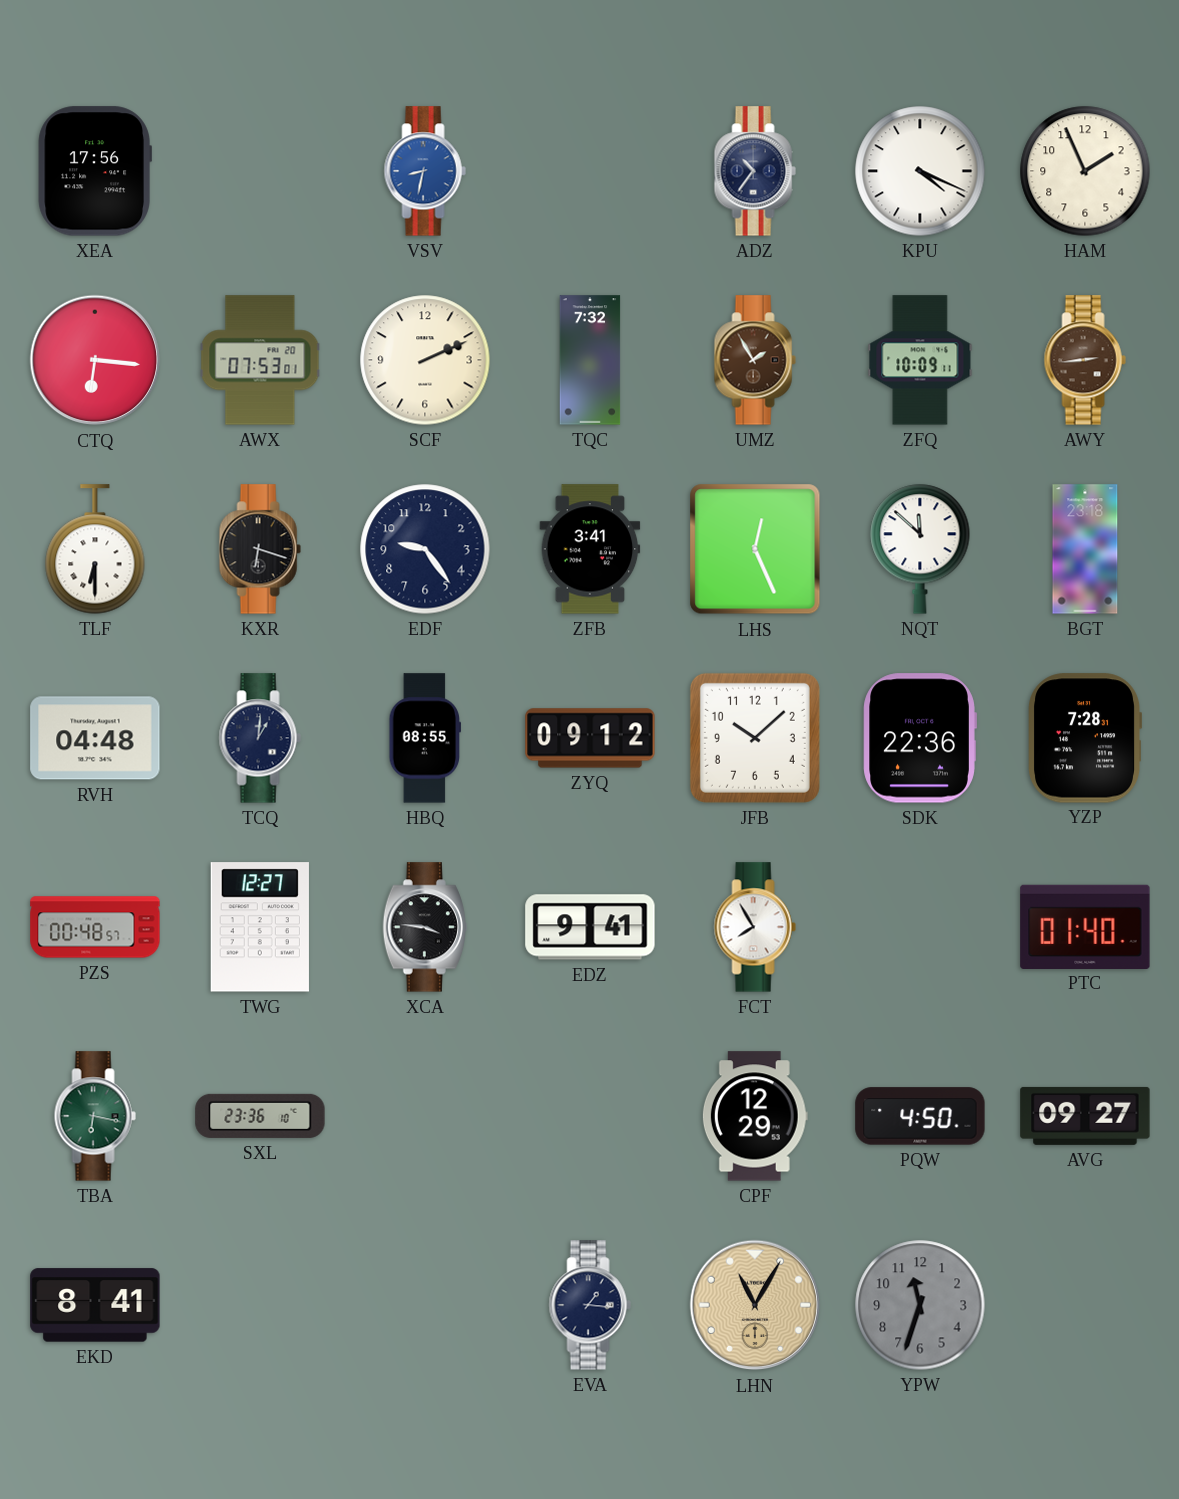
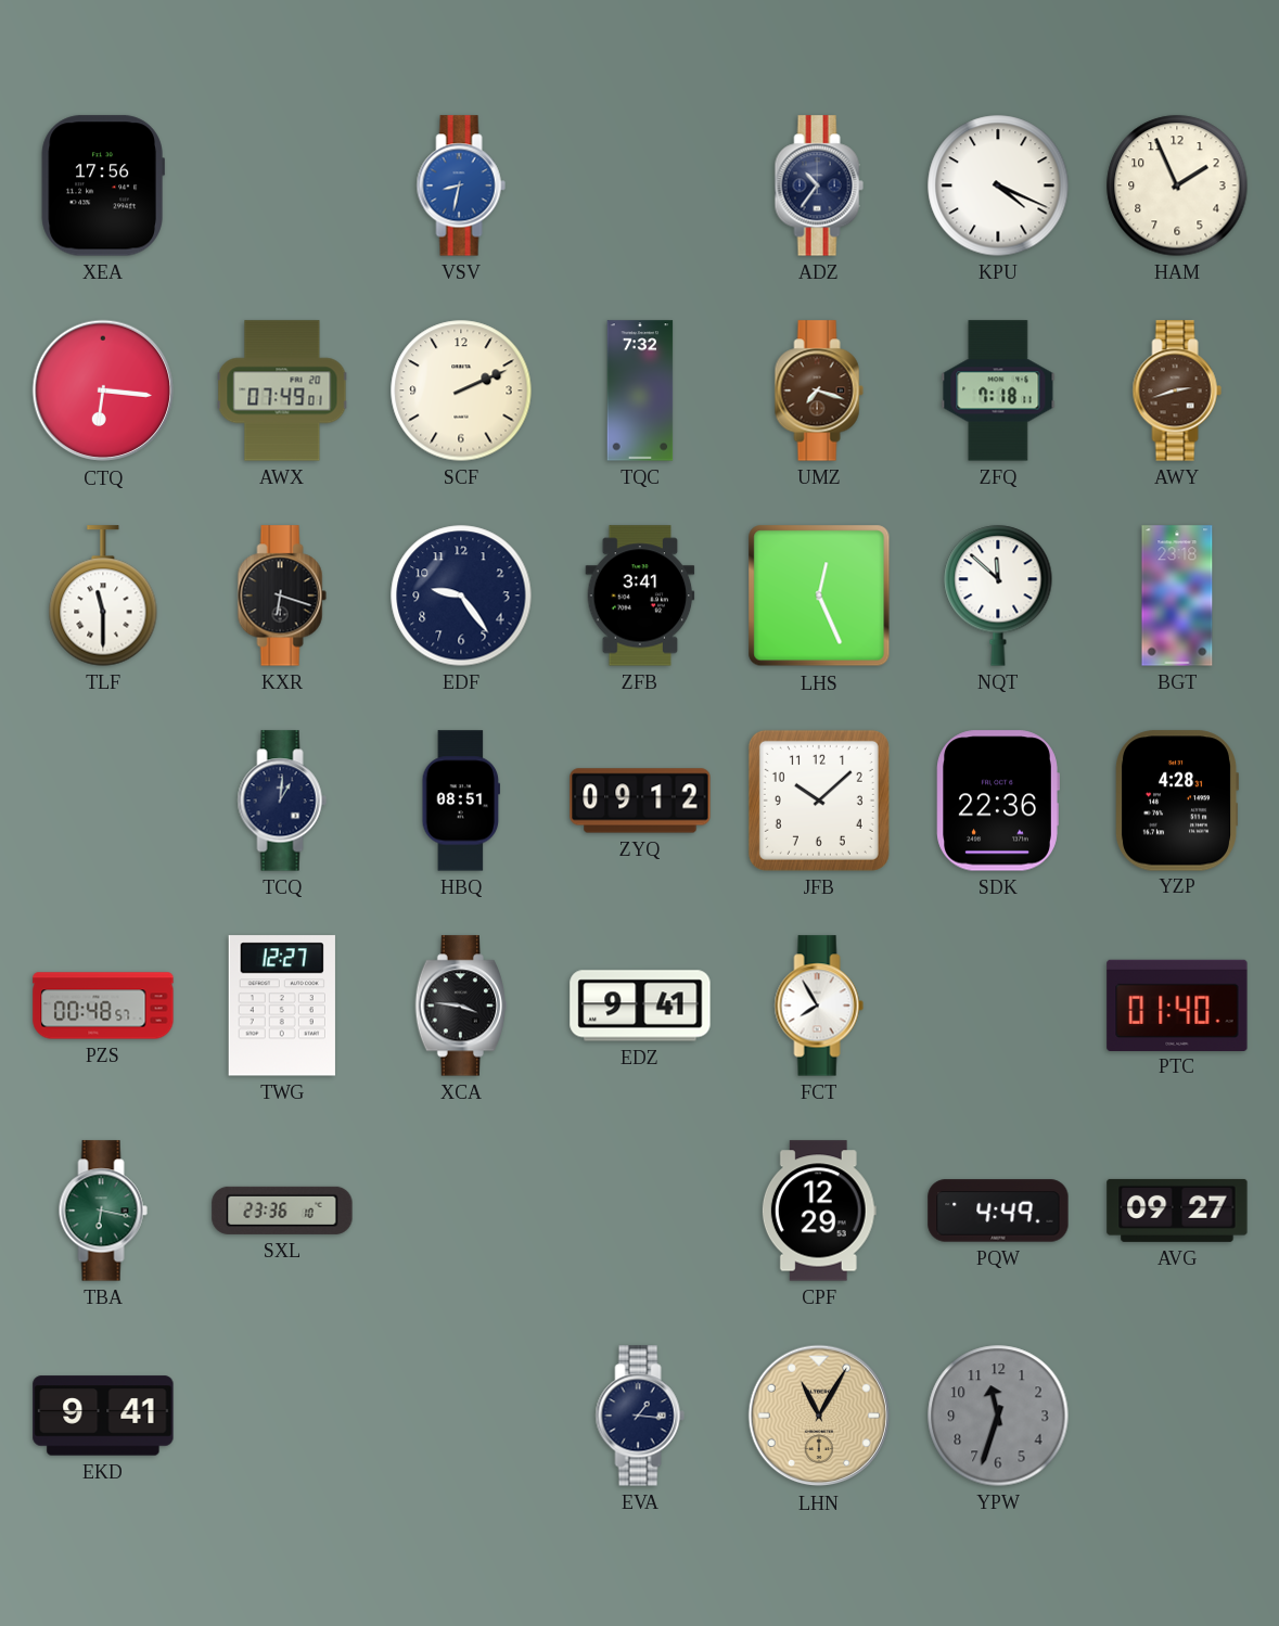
AWX: 07:53 -> 07:49
UMZ: 1:55 -> 7:18
ZFQ: 10:09 -> 7:18
AWY: 2:44 -> 2:42
TLF: 6:30 -> 11:30
RVH: 04:48 -> none
HBQ: 08:55 -> 08:51
YZP: 7:28 -> 4:28
PQW: 4:50 -> 4:49
EKD: 8:41 -> 9:41
